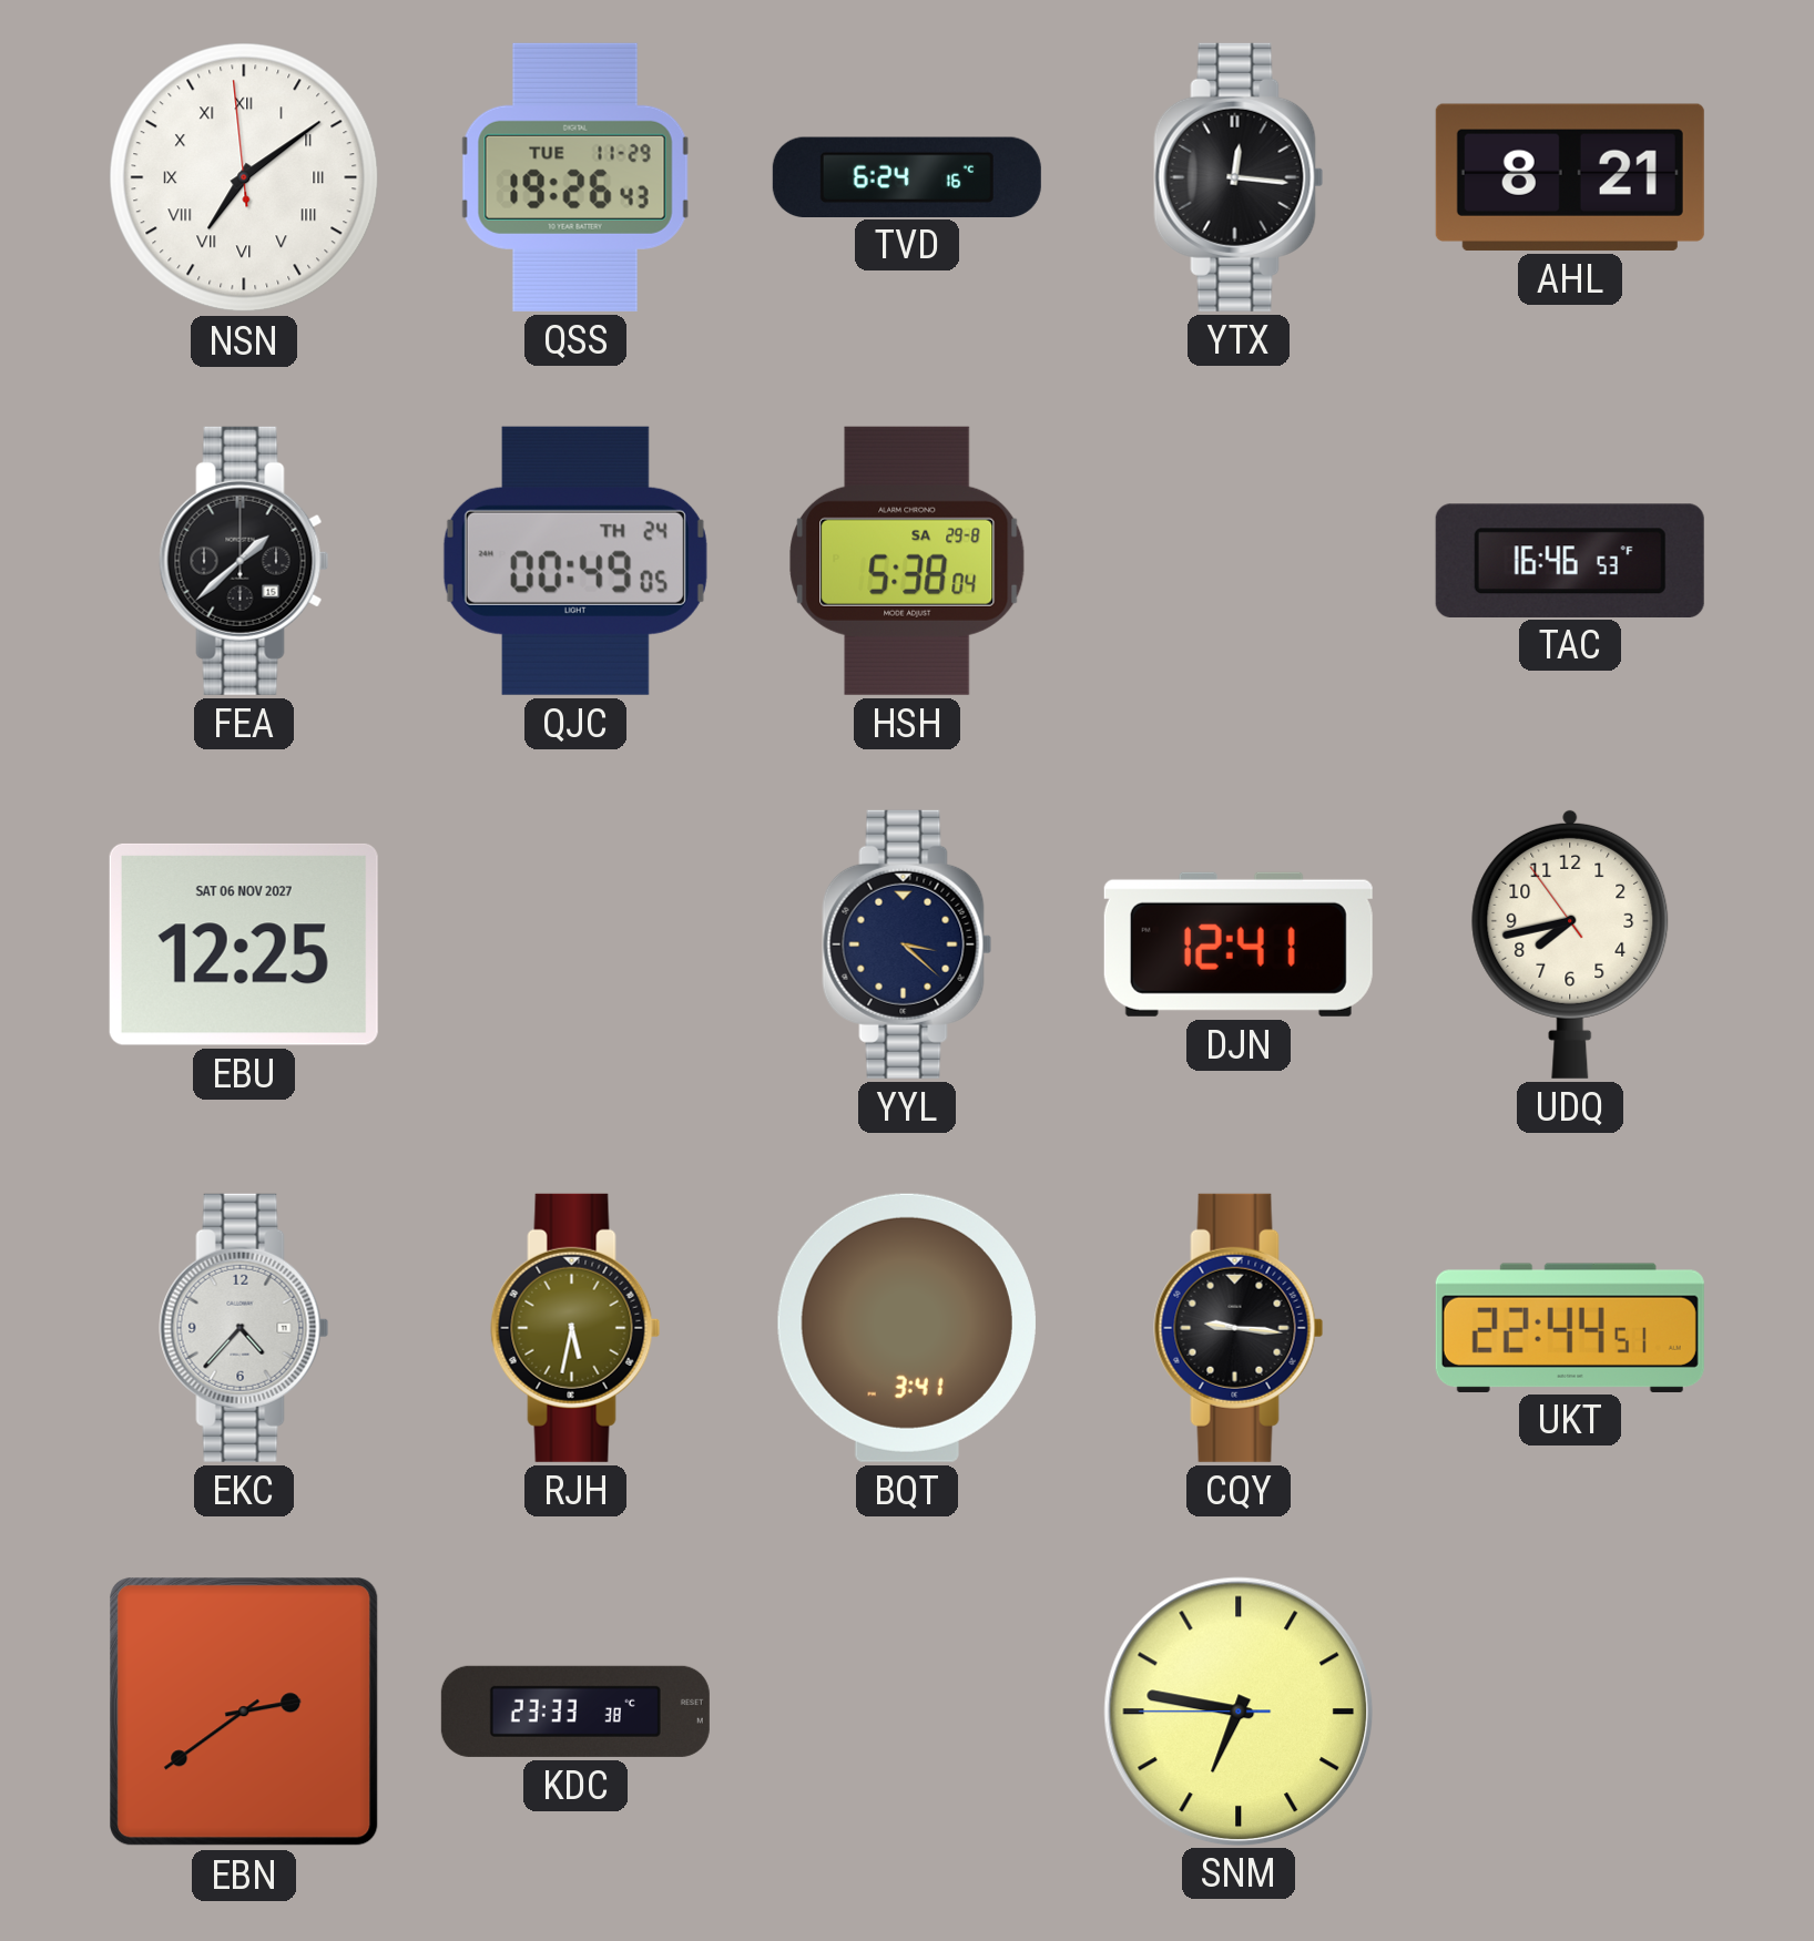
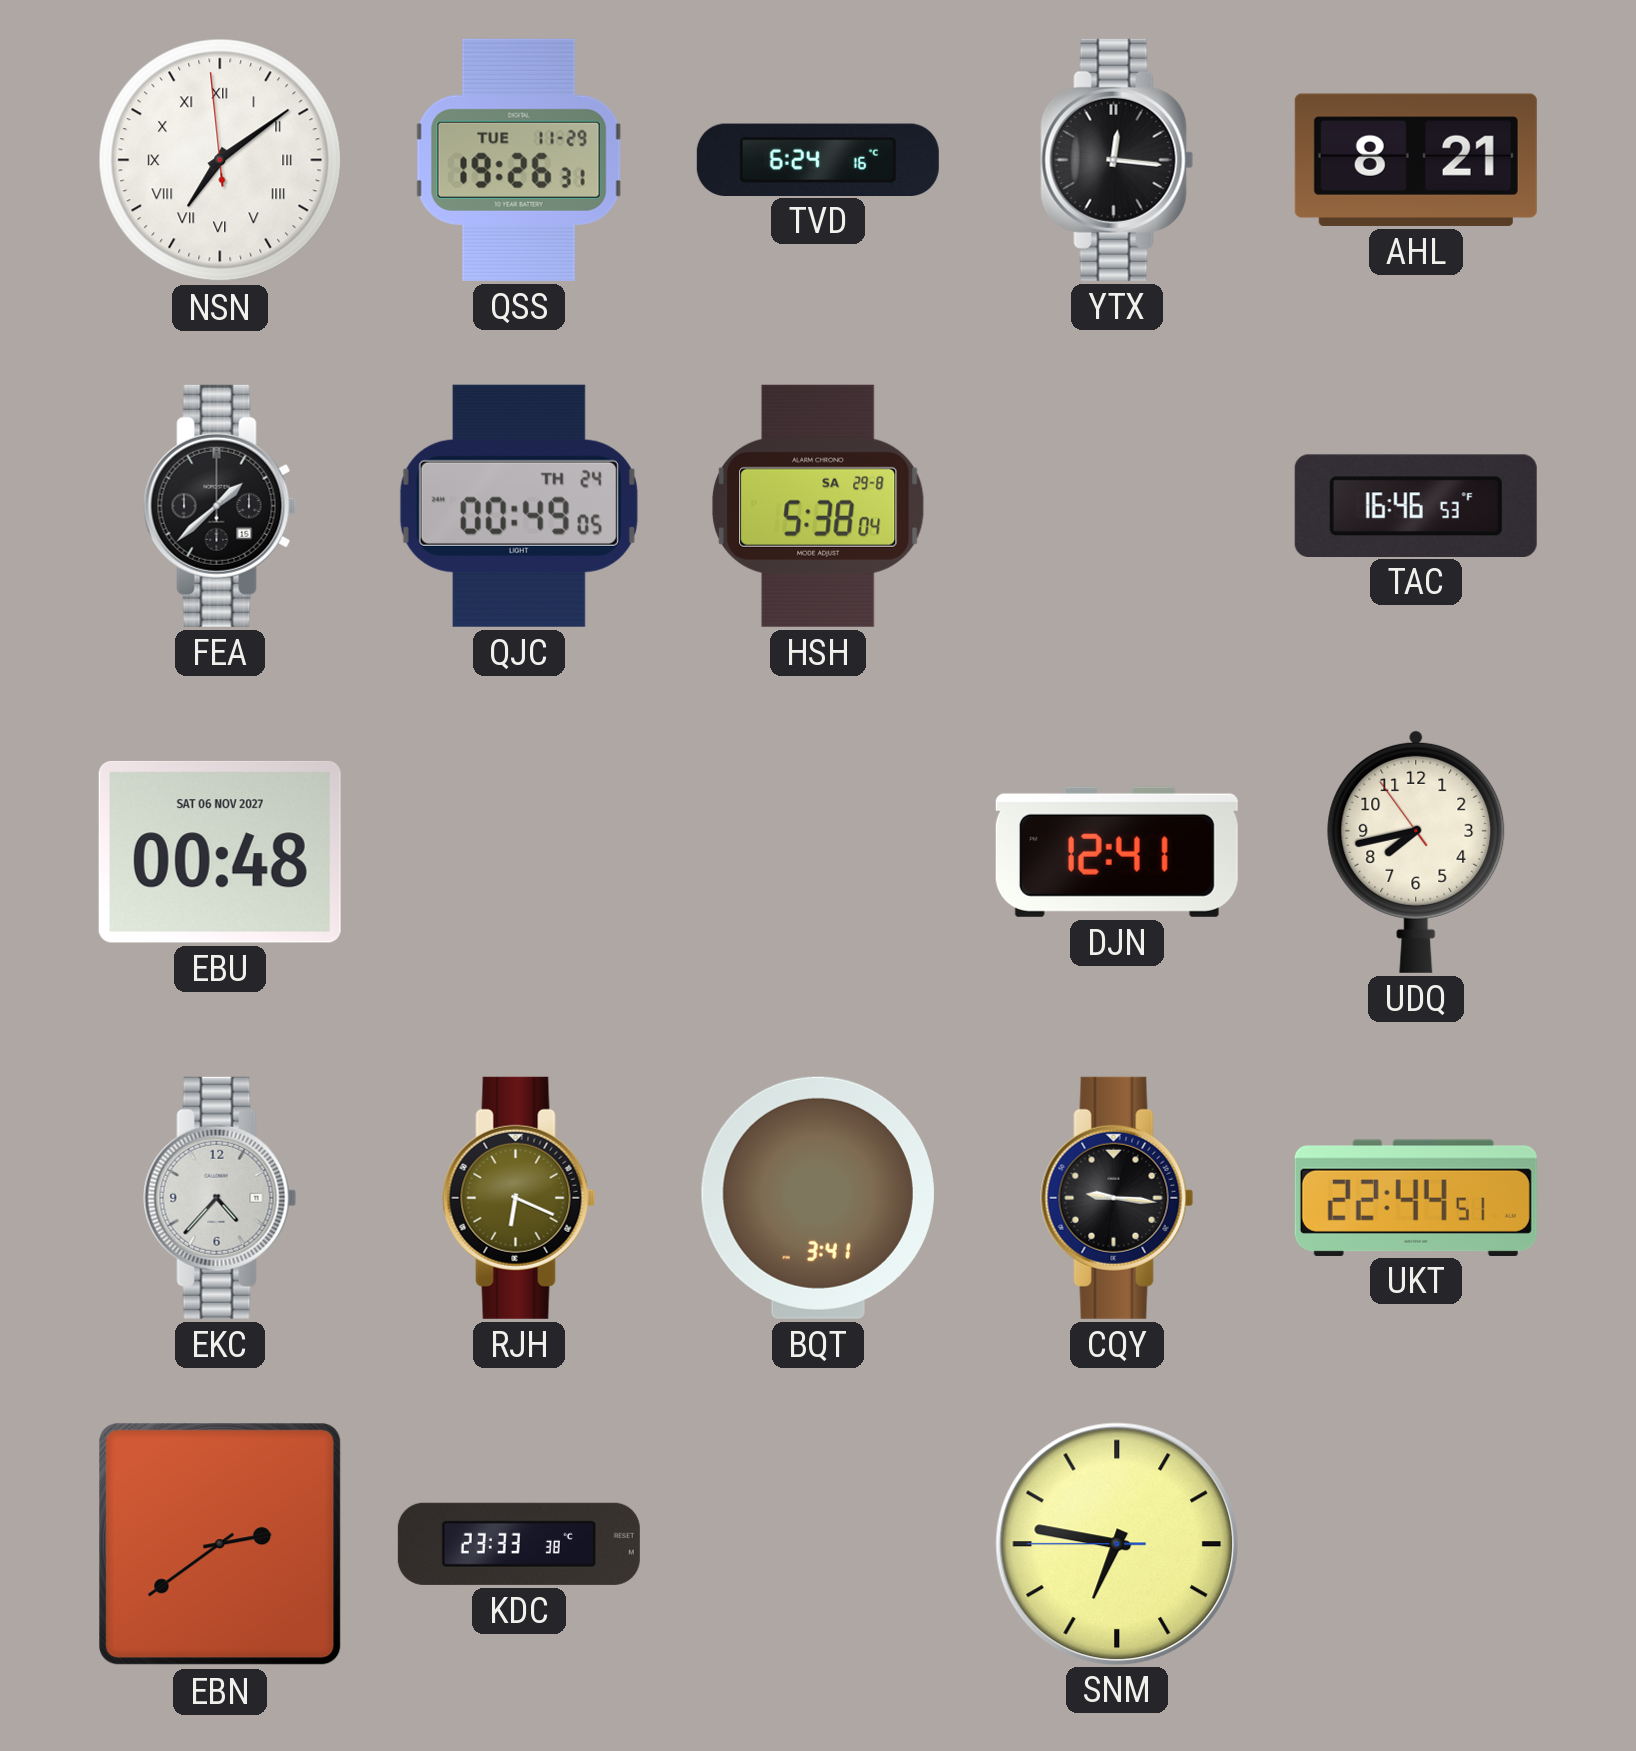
QSS: 19:26:43 -> 19:26:31
EBU: 12:25 -> 00:48
YYL: 3:22 -> none
RJH: 5:32 -> 6:19
